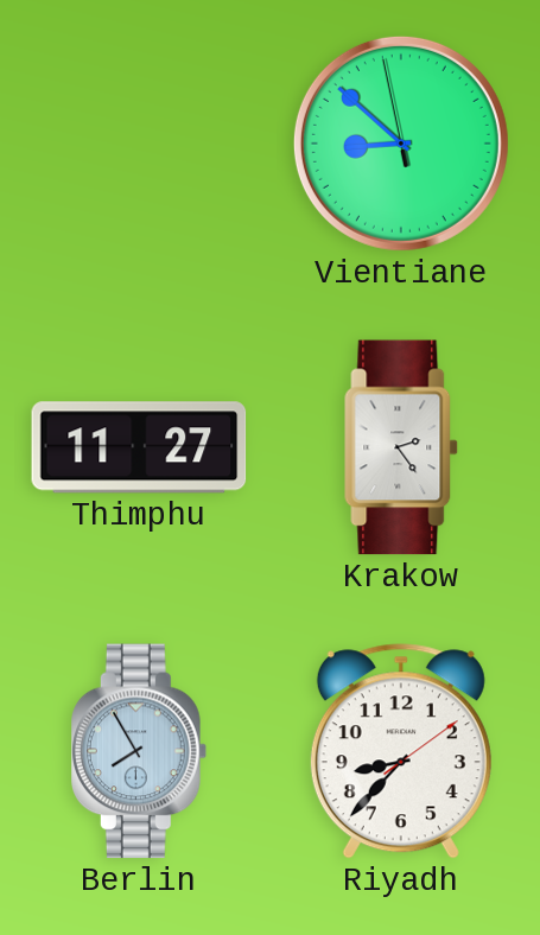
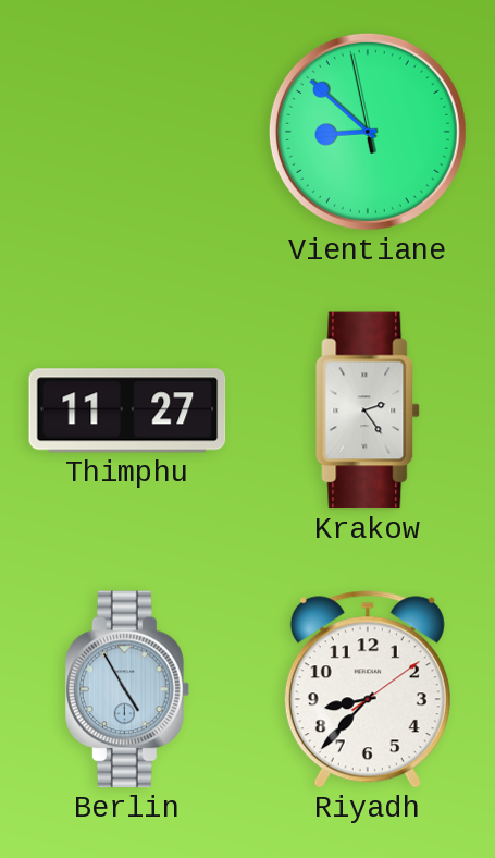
Berlin: 7:55 -> 4:55
